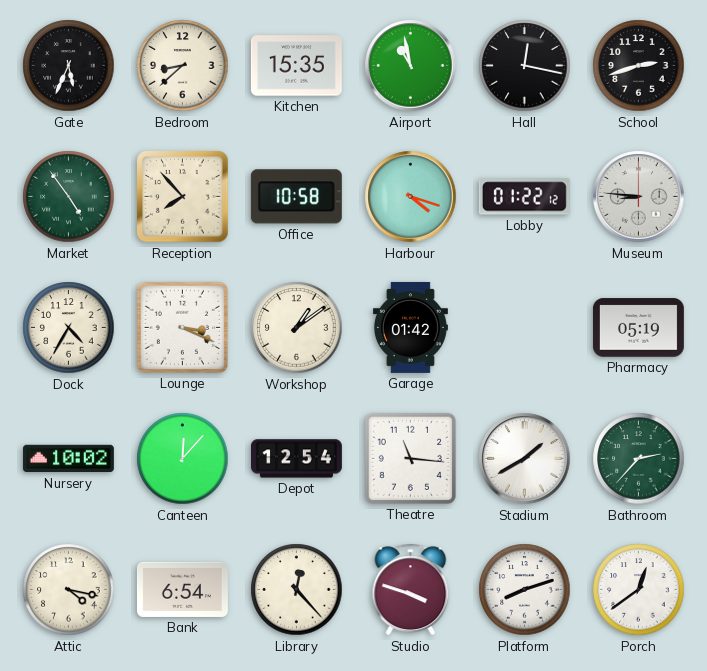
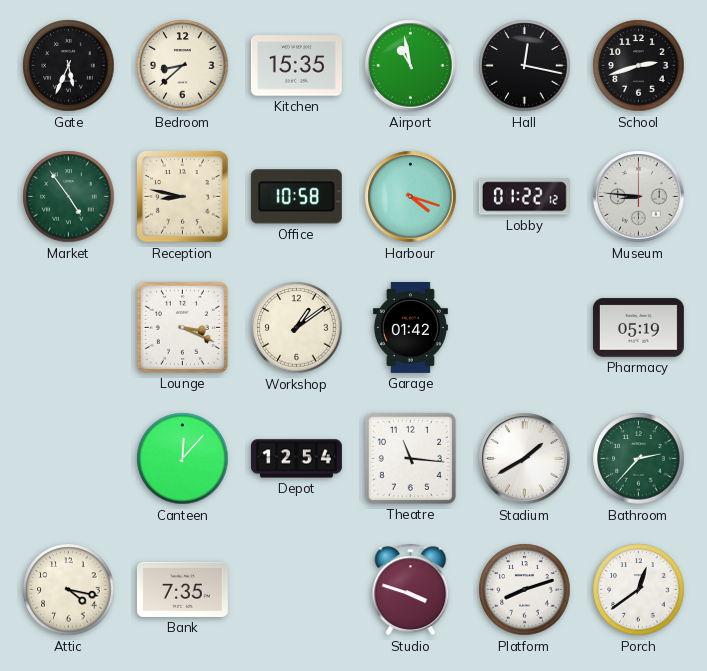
Reception: 7:53 -> 8:47
Dock: 4:35 -> none
Nursery: 10:02 -> none
Bank: 6:54 -> 7:35
Library: 12:23 -> none
